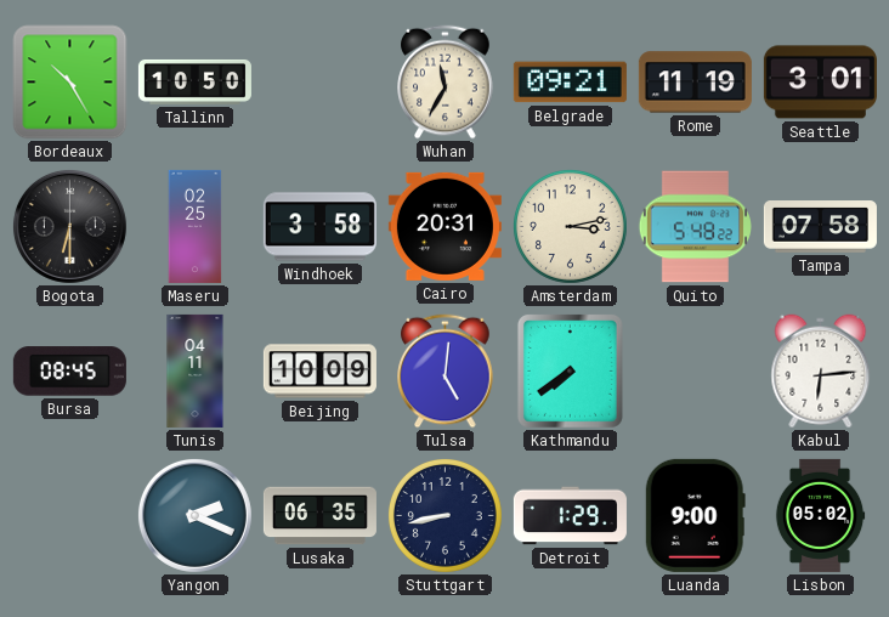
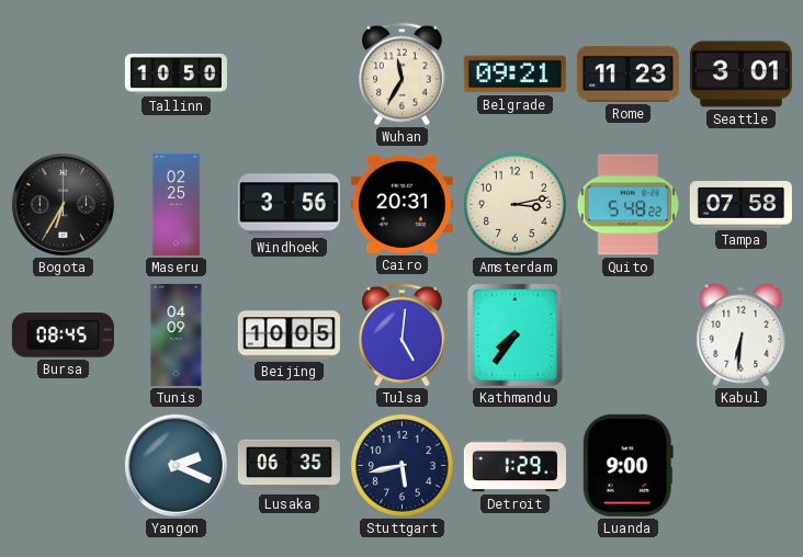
Bordeaux: 10:25 -> none
Rome: 11:19 -> 11:23
Bogota: 6:30 -> 6:35
Windhoek: 3:58 -> 3:56
Tunis: 04:11 -> 04:09
Beijing: 10:09 -> 10:05
Kathmandu: 7:39 -> 7:36
Kabul: 6:14 -> 6:31
Stuttgart: 8:43 -> 5:43
Lisbon: 05:02 -> none
